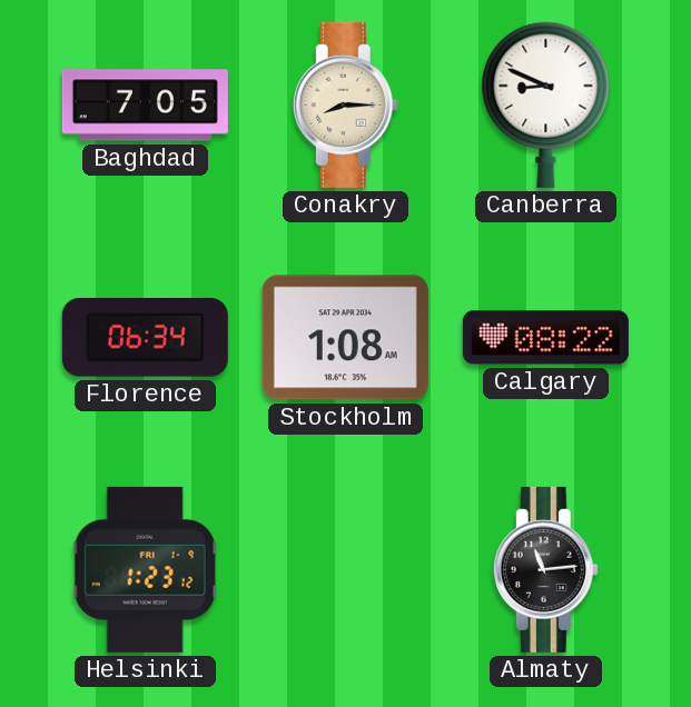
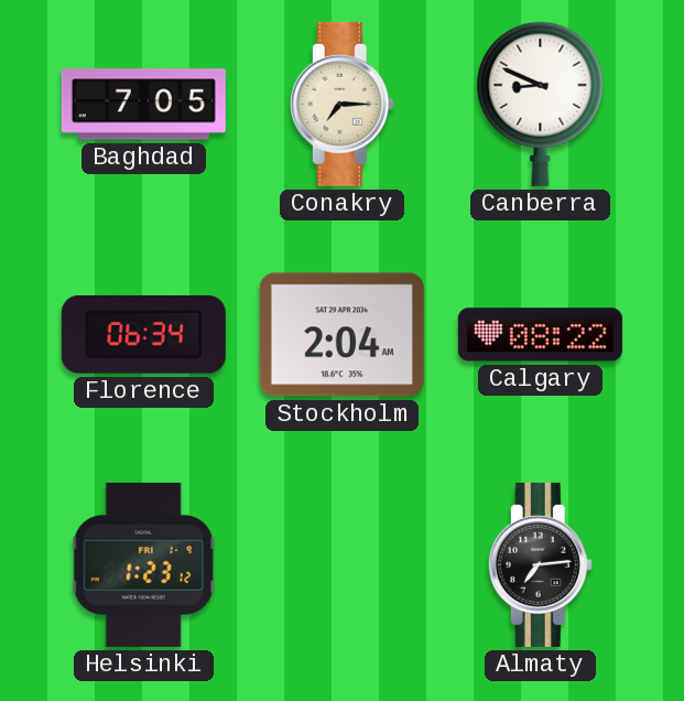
Conakry: 8:15 -> 7:15
Stockholm: 1:08 -> 2:04
Almaty: 11:14 -> 7:14
